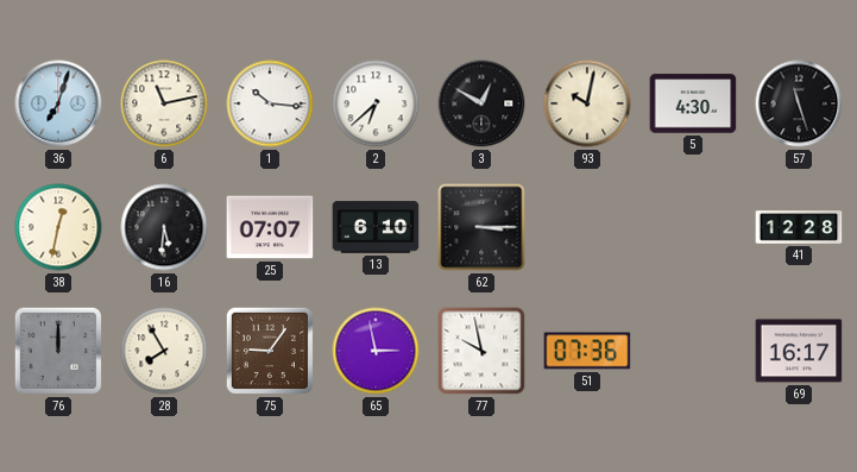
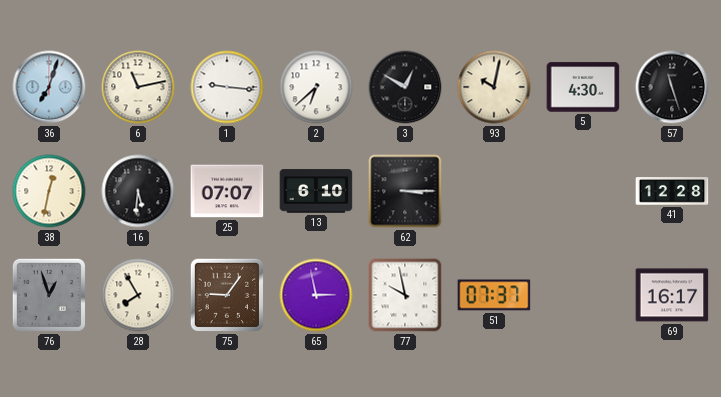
1: 10:16 -> 9:16
76: 12:00 -> 12:57
51: 07:36 -> 07:37
